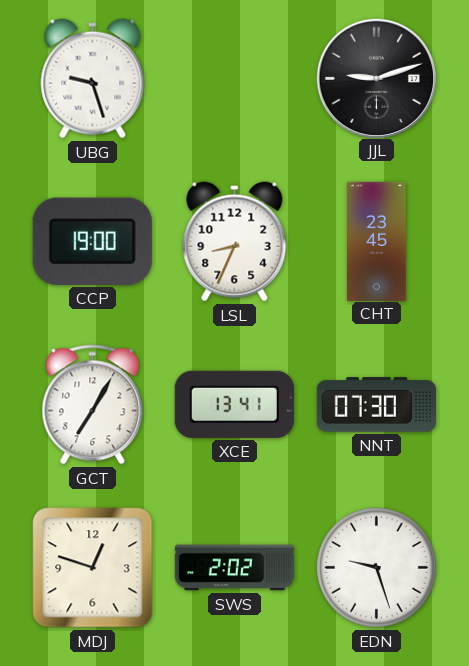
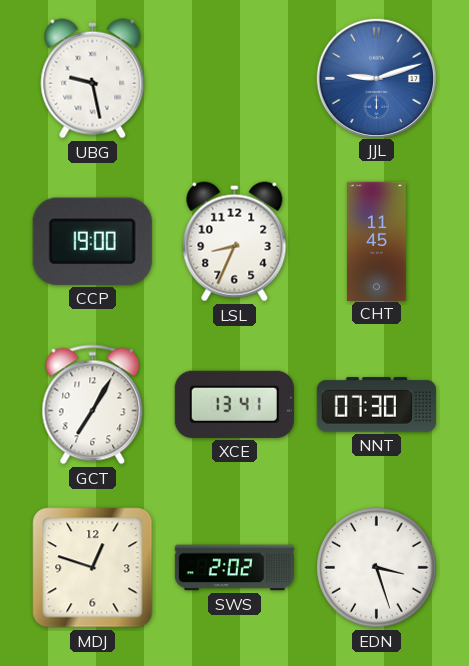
UBG: 9:27 -> 9:28
JJL dial: black -> blue
CHT: 23:45 -> 11:45
EDN: 9:27 -> 3:27
